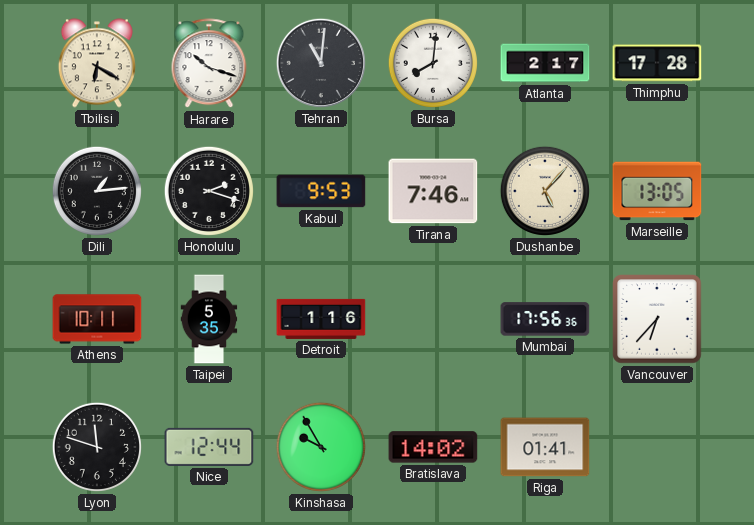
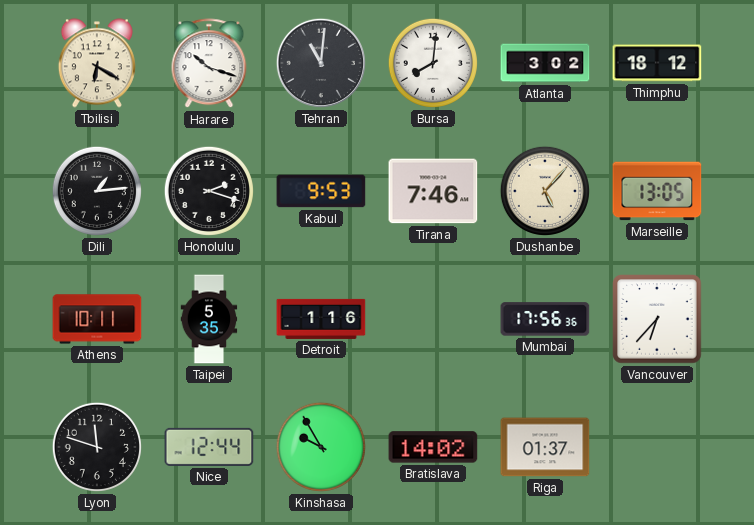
Atlanta: 2:17 -> 3:02
Thimphu: 17:28 -> 18:12
Riga: 01:41 -> 01:37
